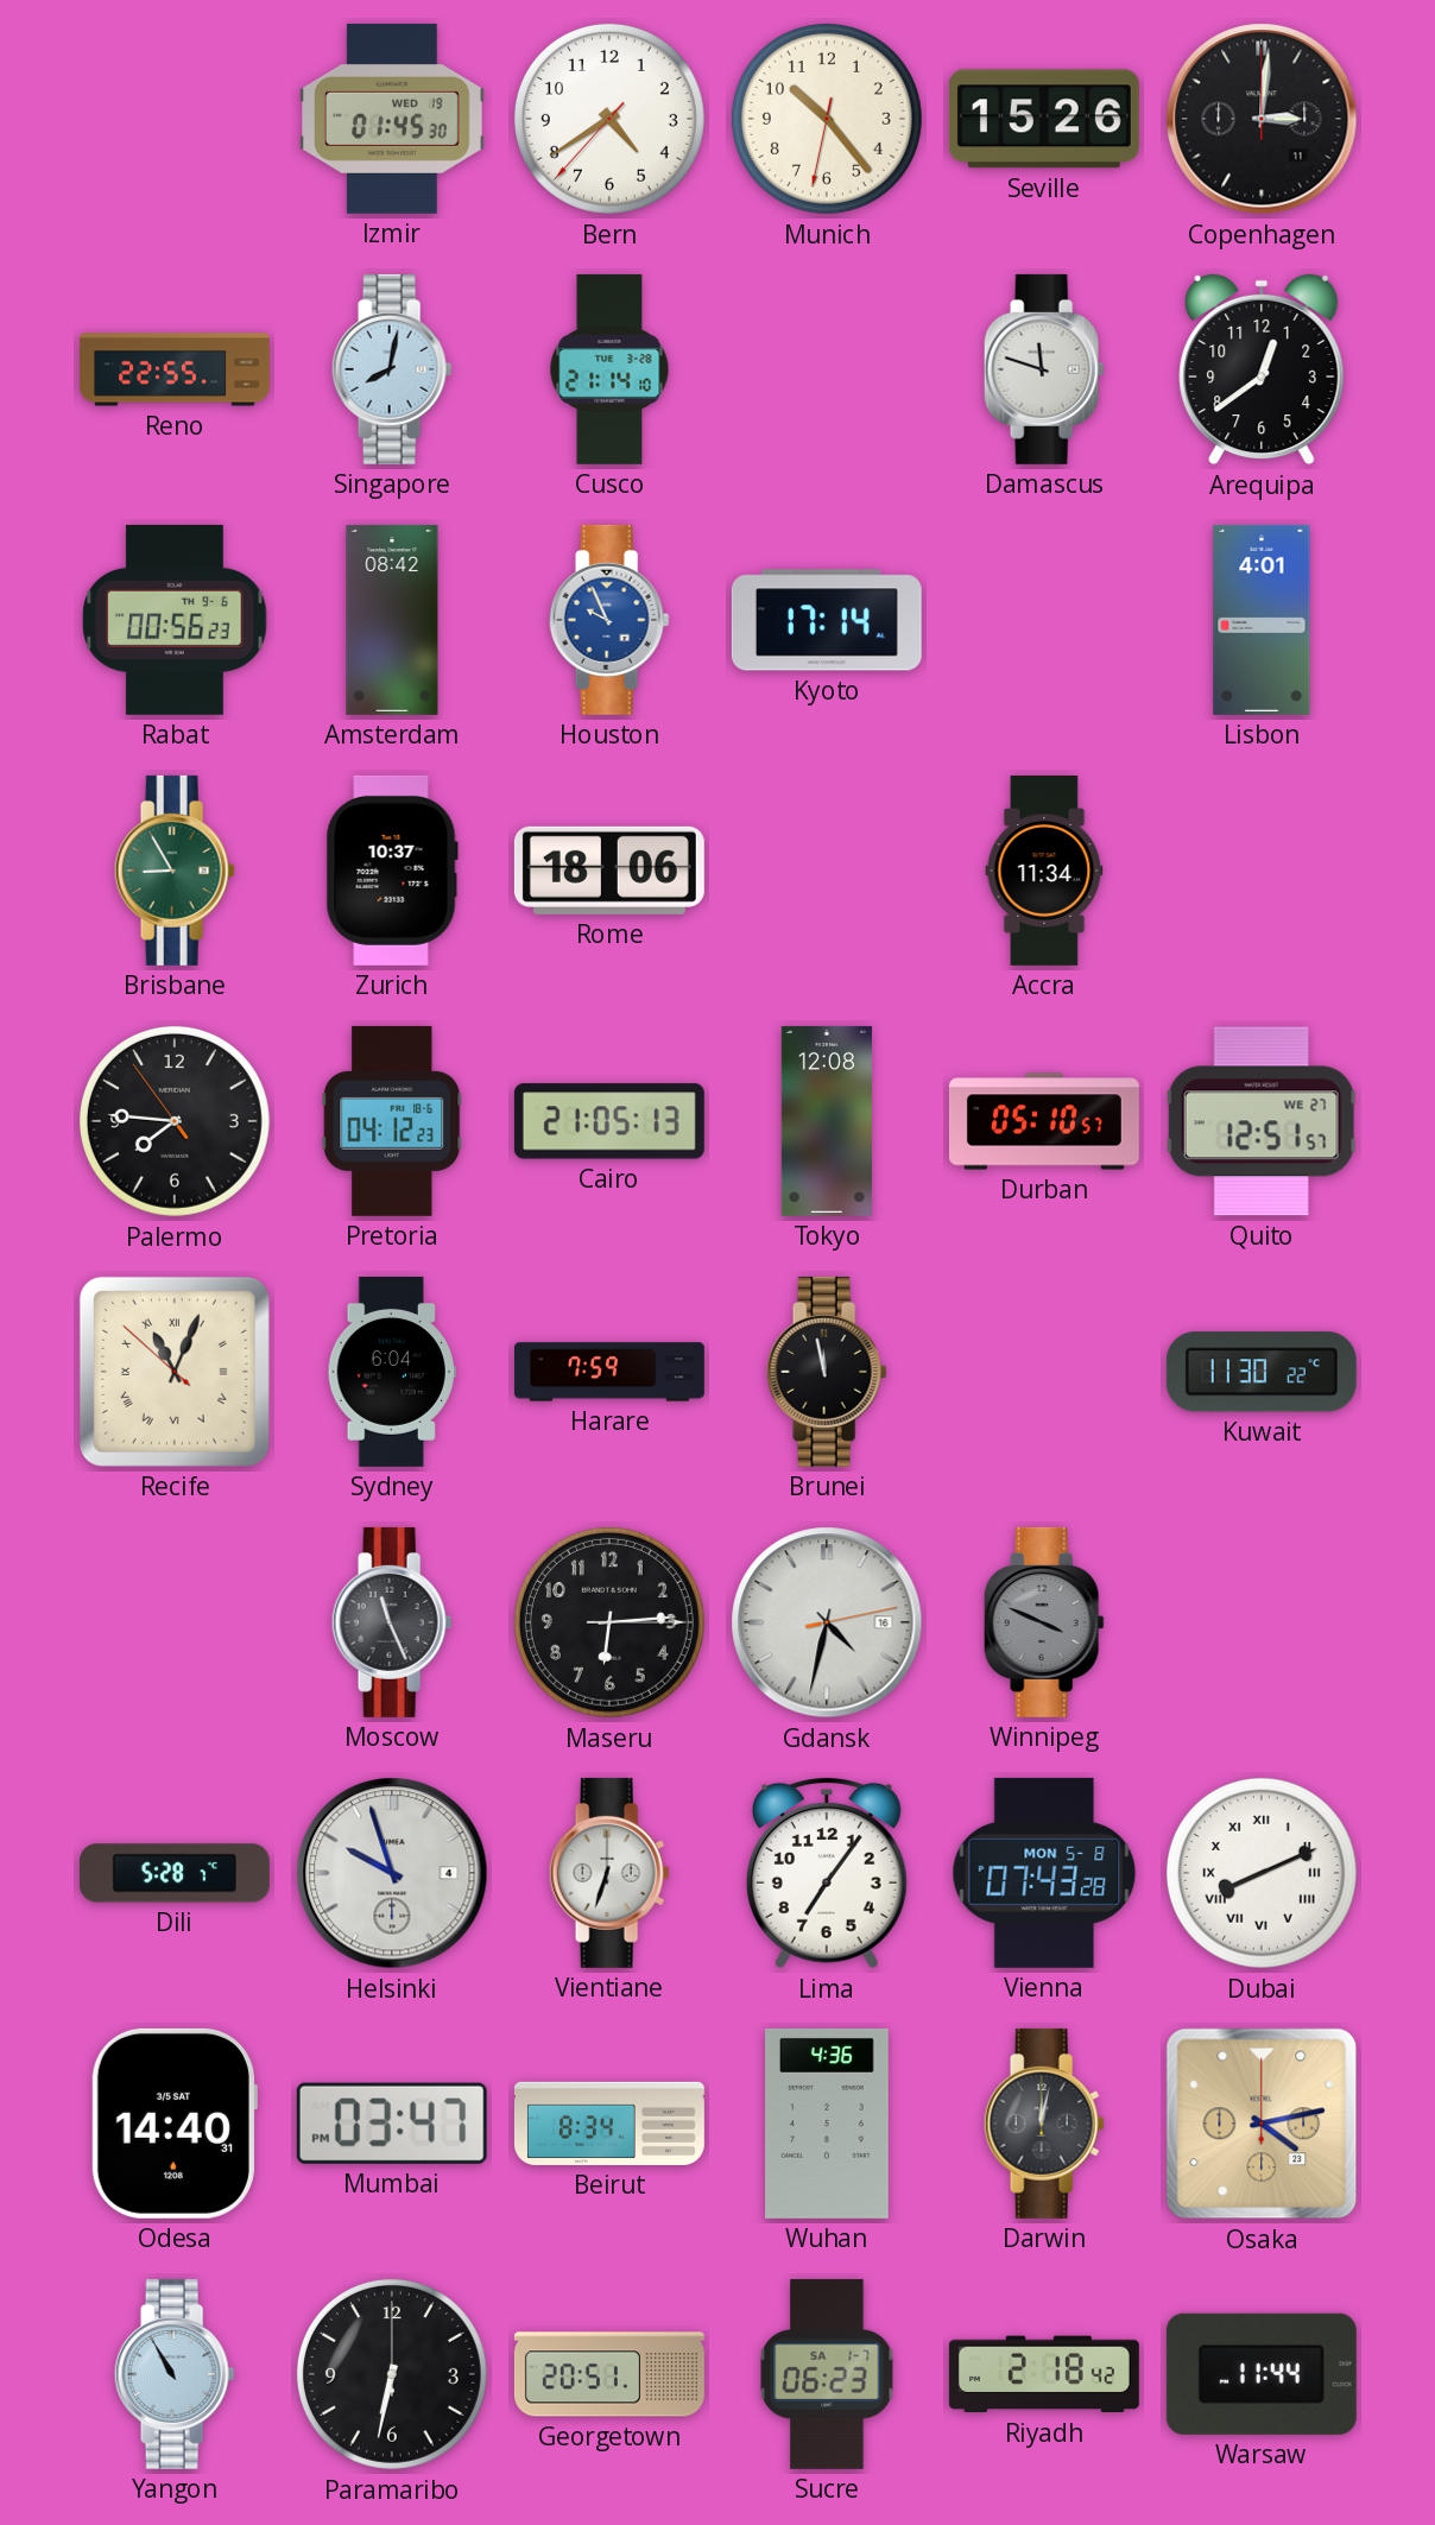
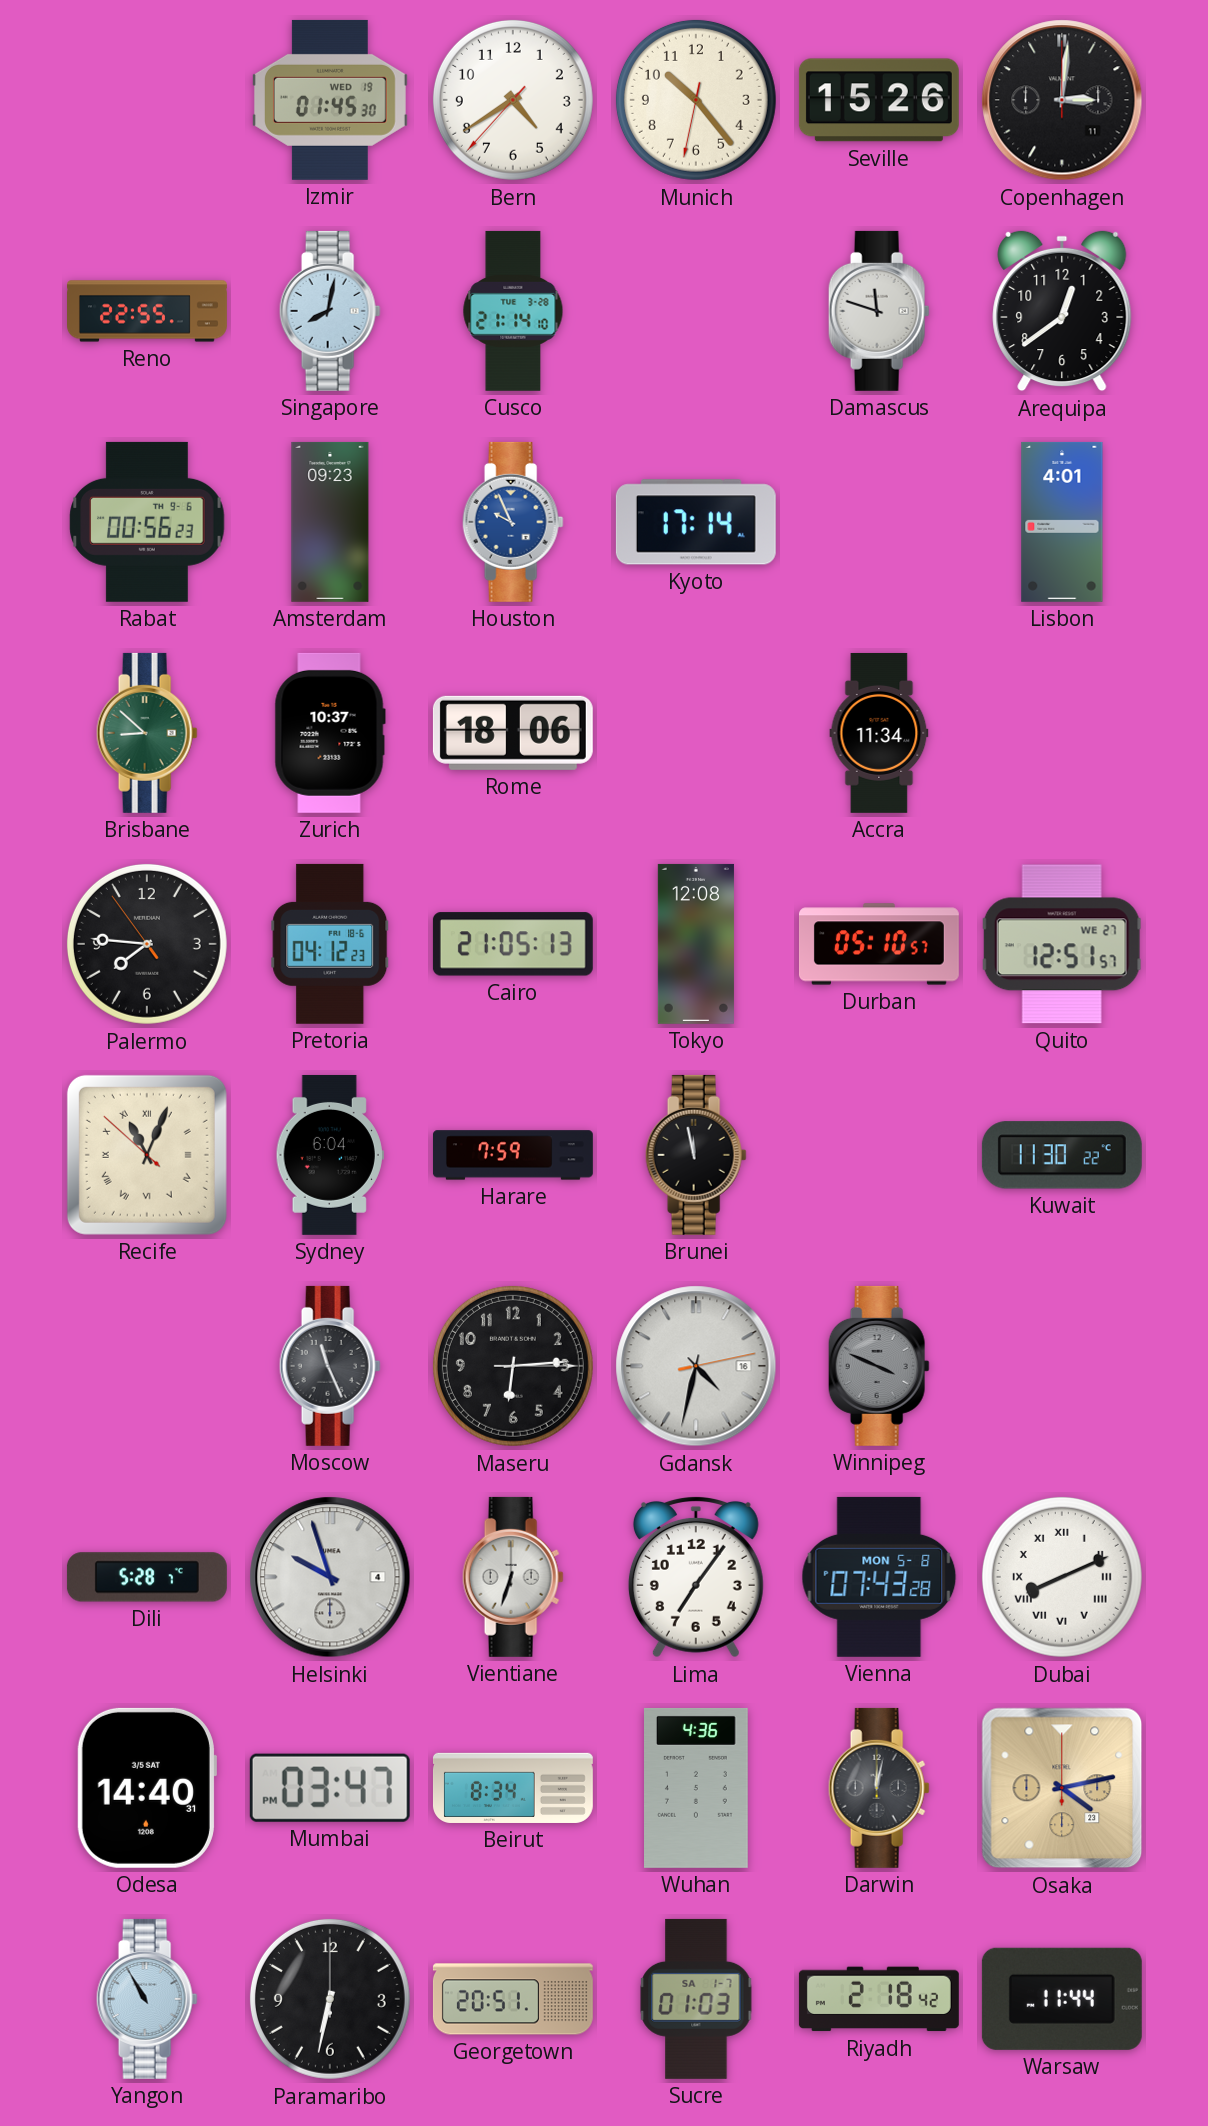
Amsterdam: 08:42 -> 09:23
Brisbane: 8:55 -> 8:52
Sucre: 06:23 -> 01:03
